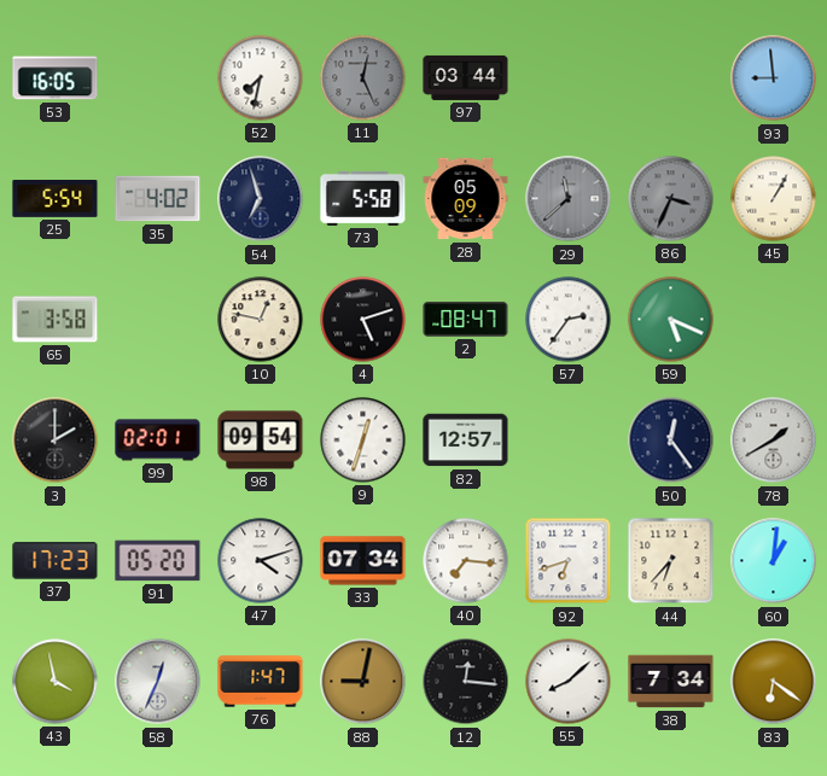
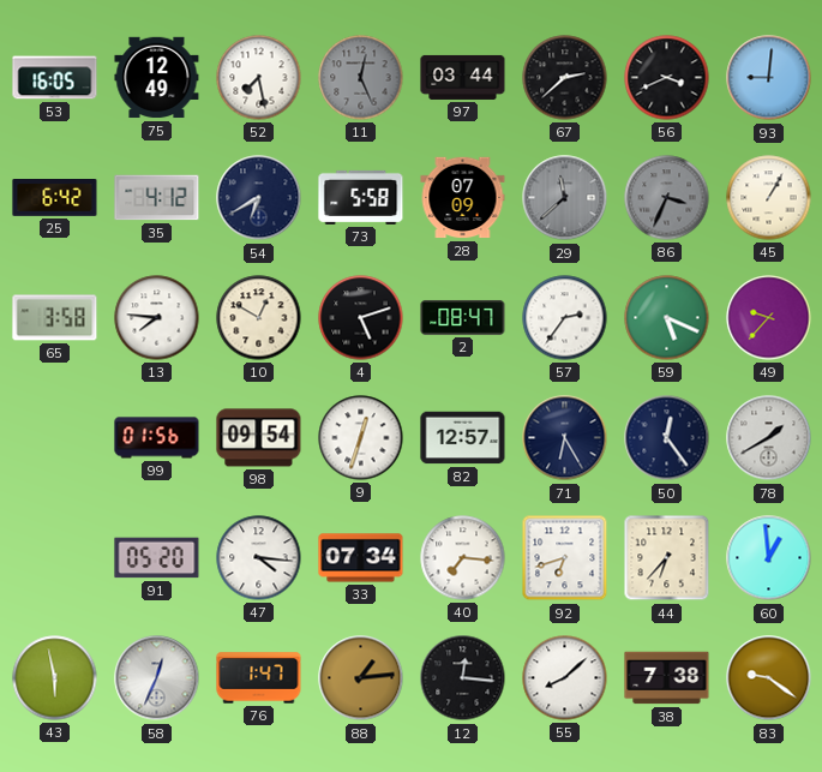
75: none -> 12:49
52: 7:32 -> 7:28
67: none -> 2:38
56: none -> 3:41
93: 8:59 -> 9:01
25: 5:54 -> 6:42
35: 4:02 -> 4:12
54: 6:57 -> 6:40
28: 05:09 -> 07:09
13: none -> 7:46
10: 12:47 -> 12:50
49: none -> 9:37
3: 2:00 -> none
99: 02:01 -> 01:56
71: none -> 6:25
37: 17:23 -> none
47: 4:12 -> 4:16
60: 1:01 -> 12:59
43: 3:58 -> 5:58
88: 9:02 -> 1:14
38: 7:34 -> 7:38
83: 6:21 -> 9:21
